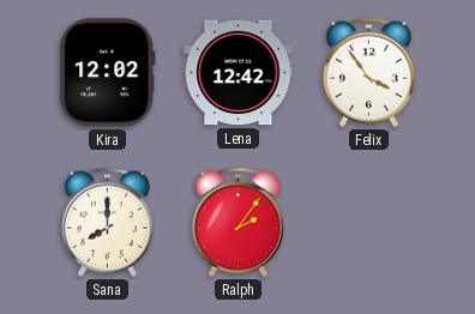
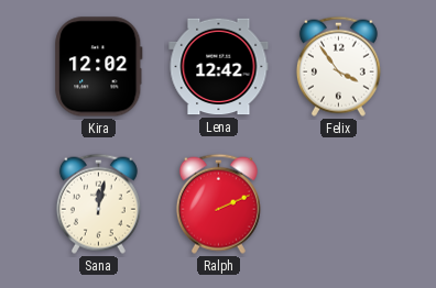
Sana: 8:00 -> 12:02
Ralph: 2:06 -> 2:11
